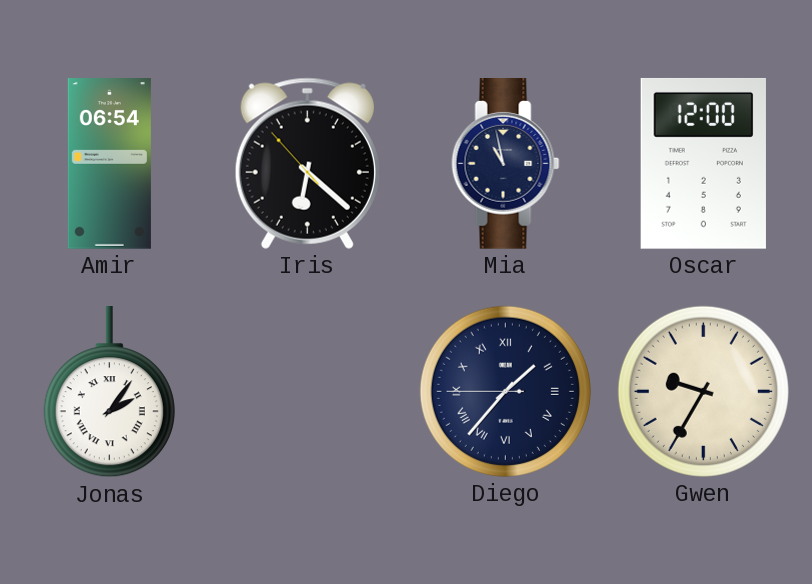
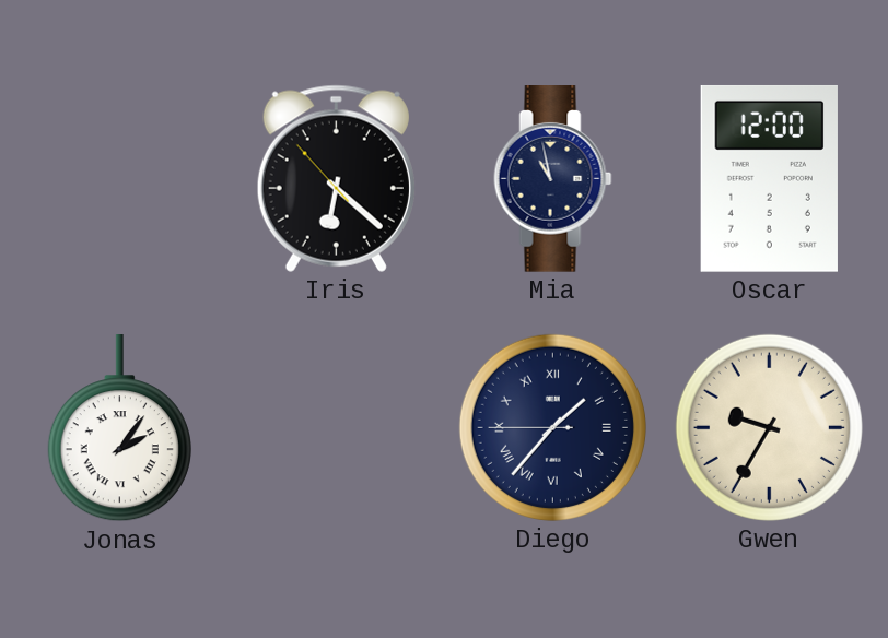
Amir: 06:54 -> none
